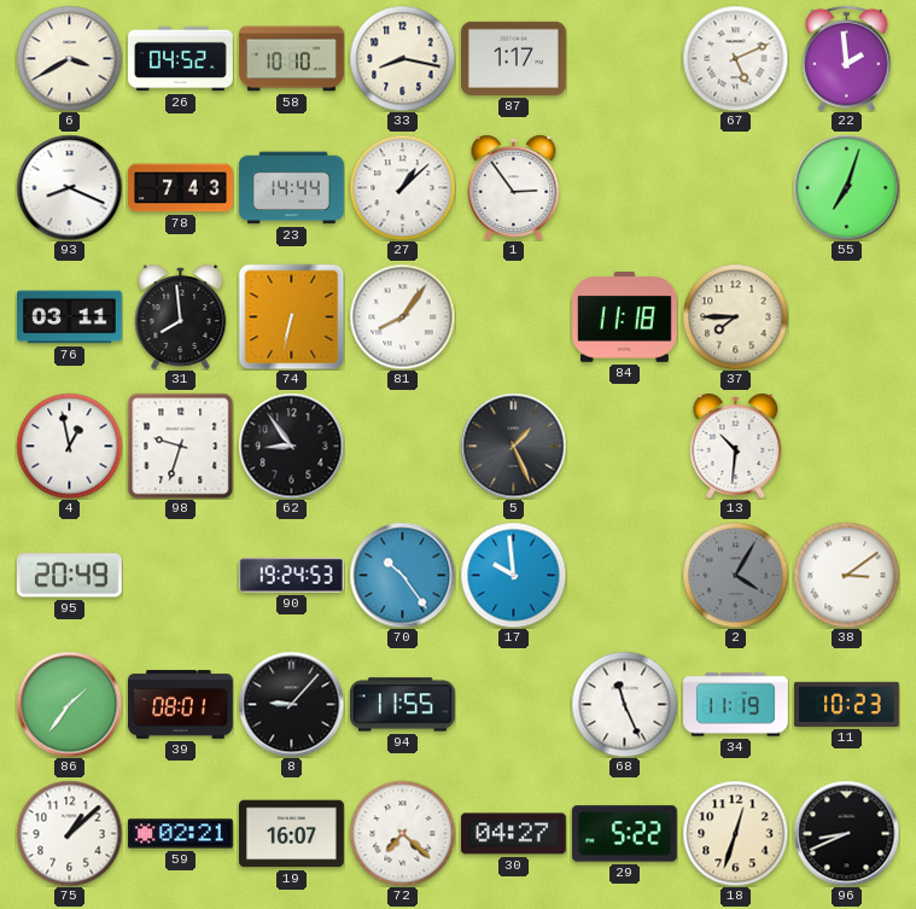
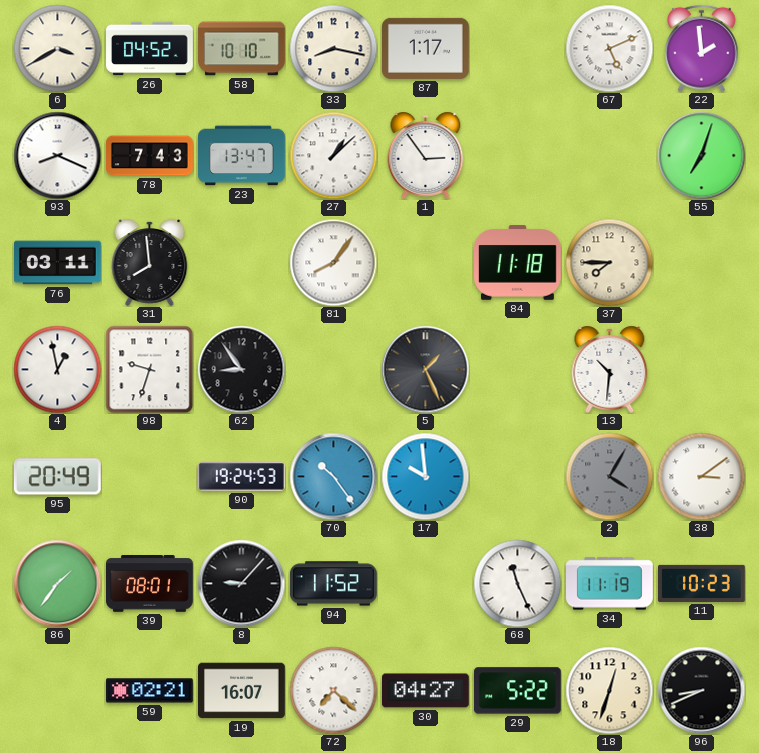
23: 14:44 -> 13:47
74: 6:32 -> none
94: 11:55 -> 11:52
75: 1:08 -> none
